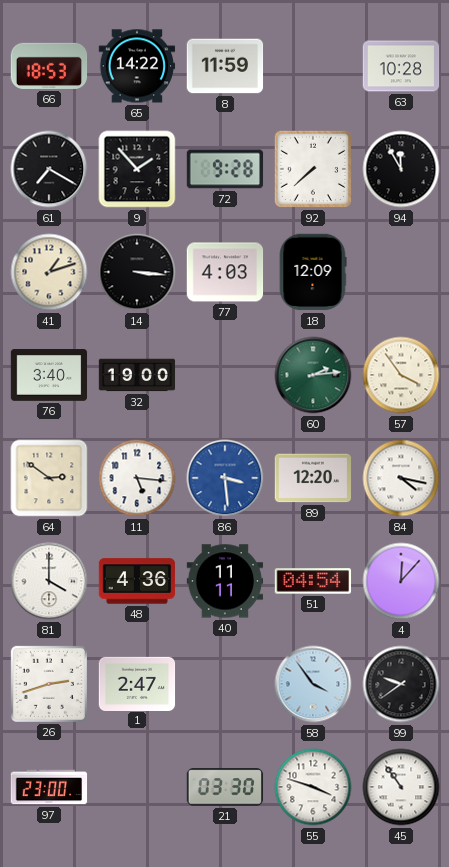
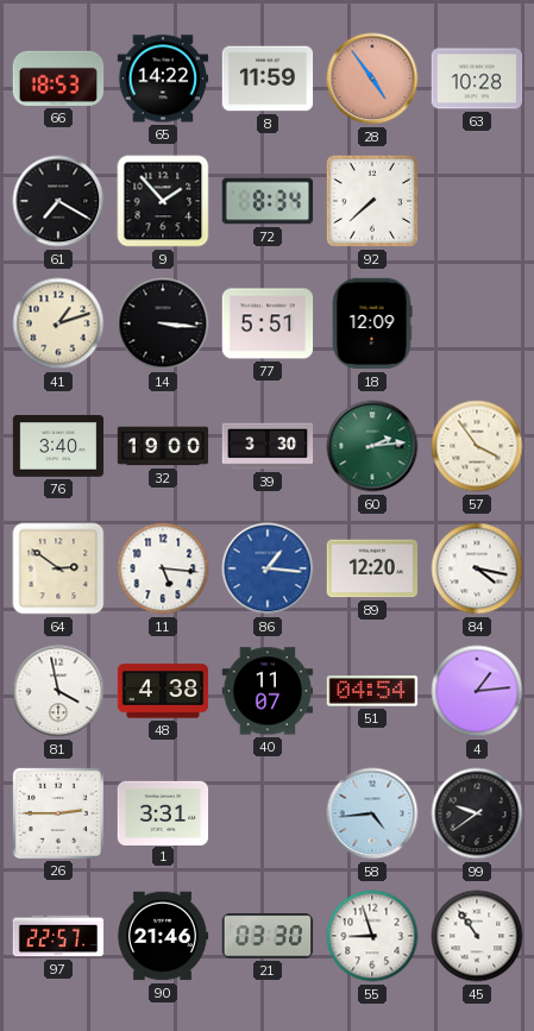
28: none -> 4:54
72: 9:28 -> 8:34
94: 11:55 -> none
77: 4:03 -> 5:51
39: none -> 3:30
86: 3:29 -> 1:16
81: 4:00 -> 3:58
48: 4:36 -> 4:38
40: 11:11 -> 11:07
4: 12:07 -> 1:14
26: 2:42 -> 2:45
1: 2:47 -> 3:31
58: 3:54 -> 4:44
97: 23:00 -> 22:57
90: none -> 21:46
55: 3:48 -> 8:57
